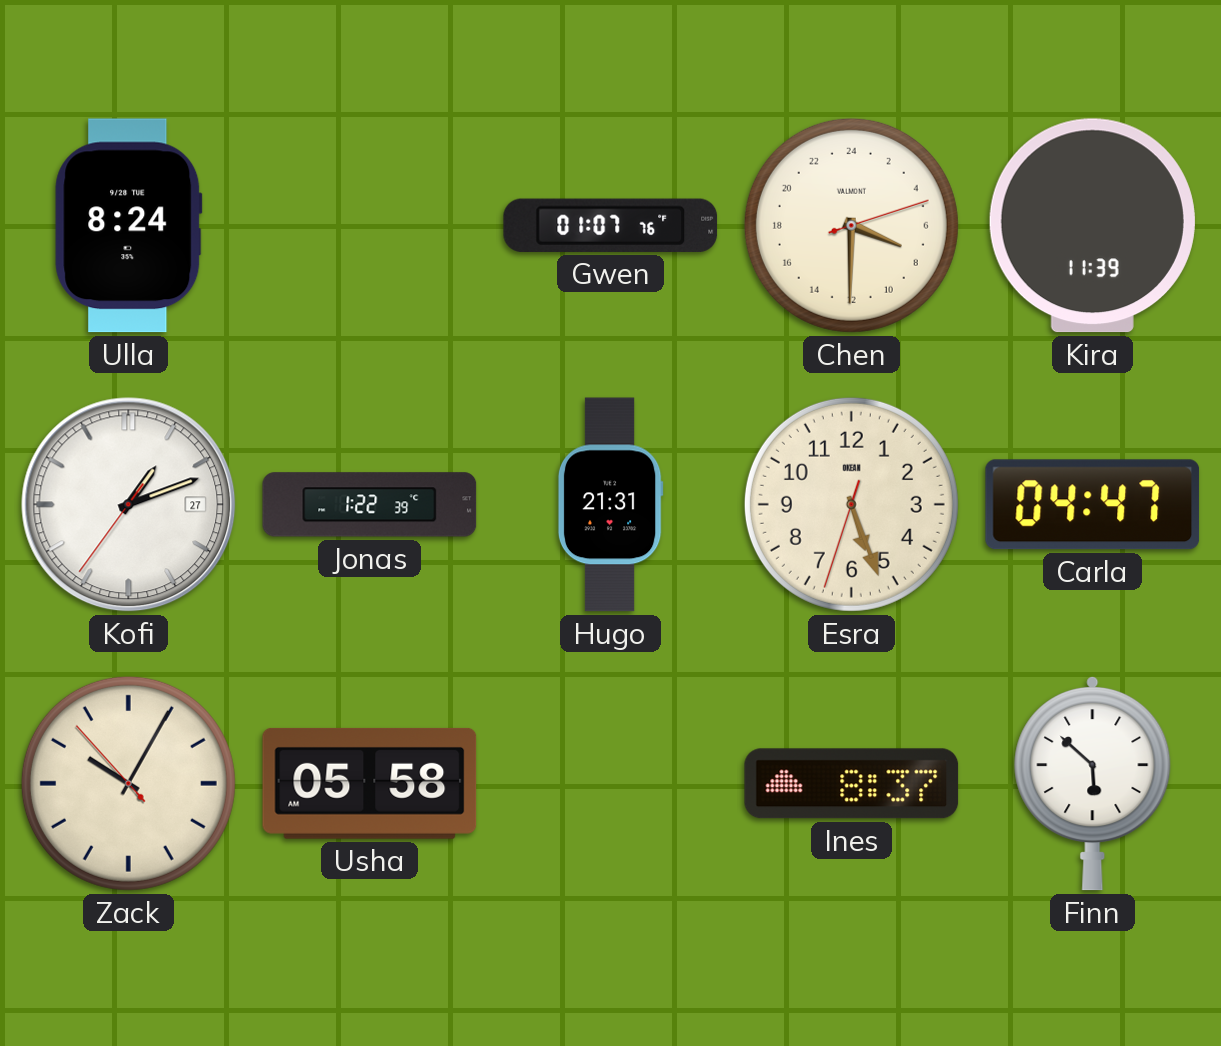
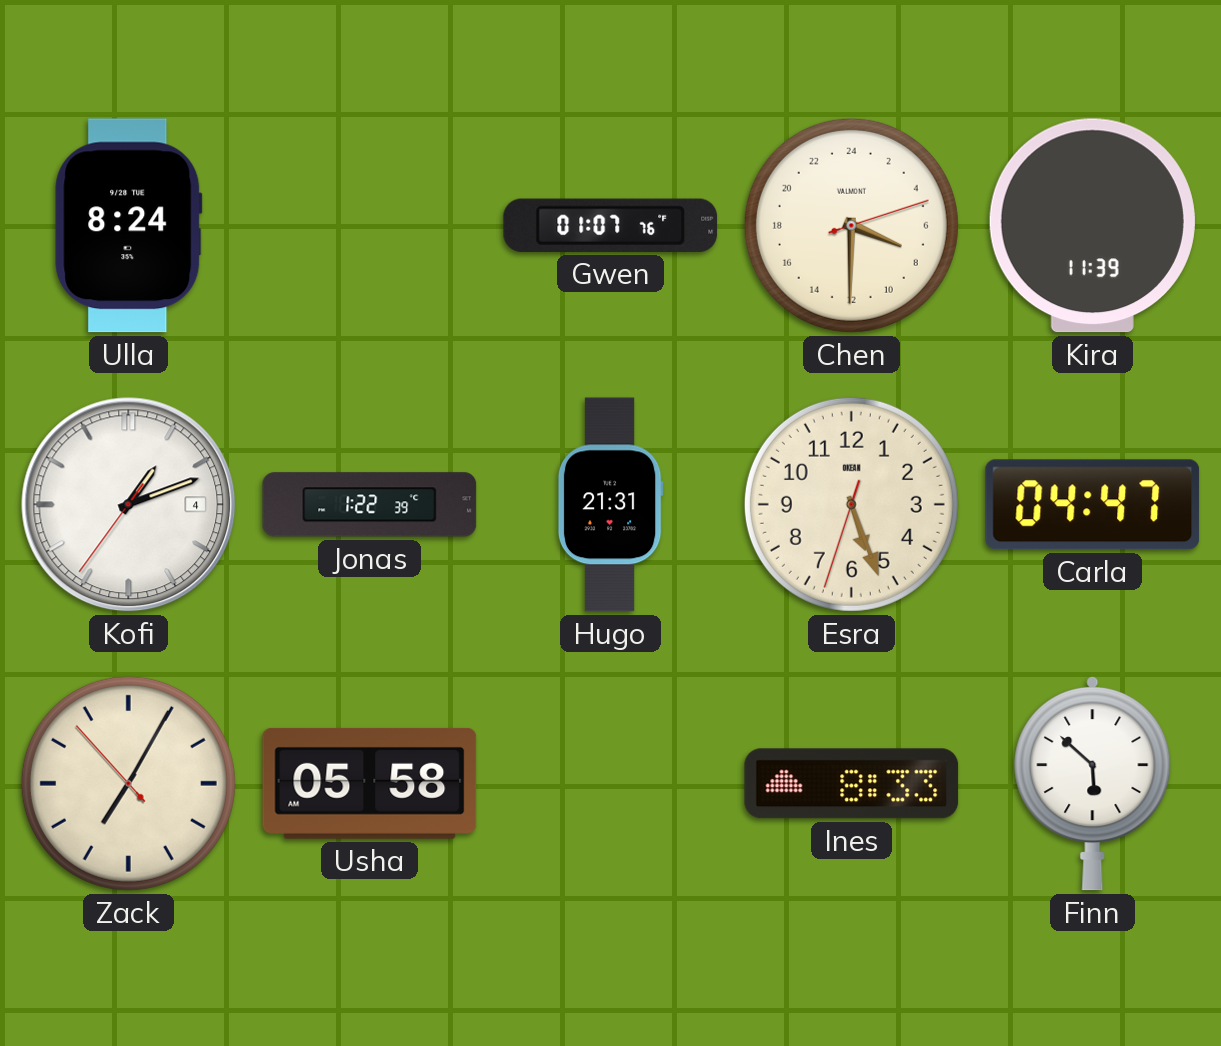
Kofi date: 27 -> 4
Zack: 10:04 -> 7:04
Ines: 8:37 -> 8:33
